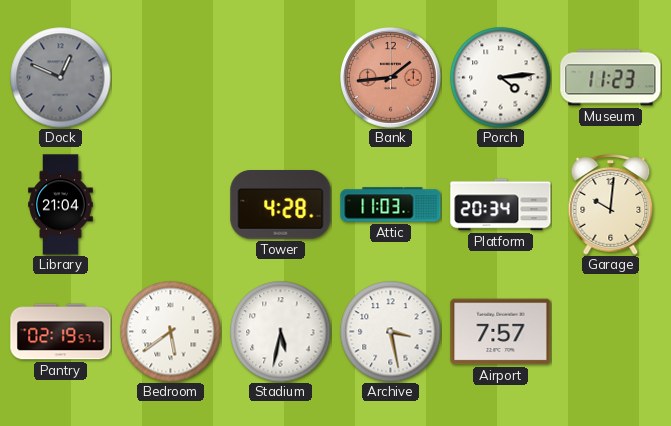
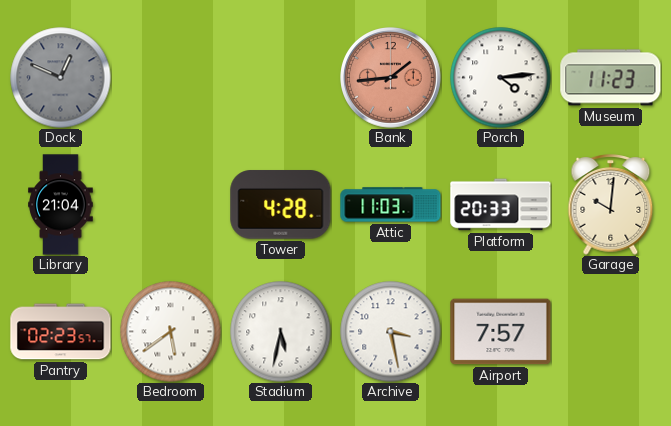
Platform: 20:34 -> 20:33
Pantry: 02:19 -> 02:23
